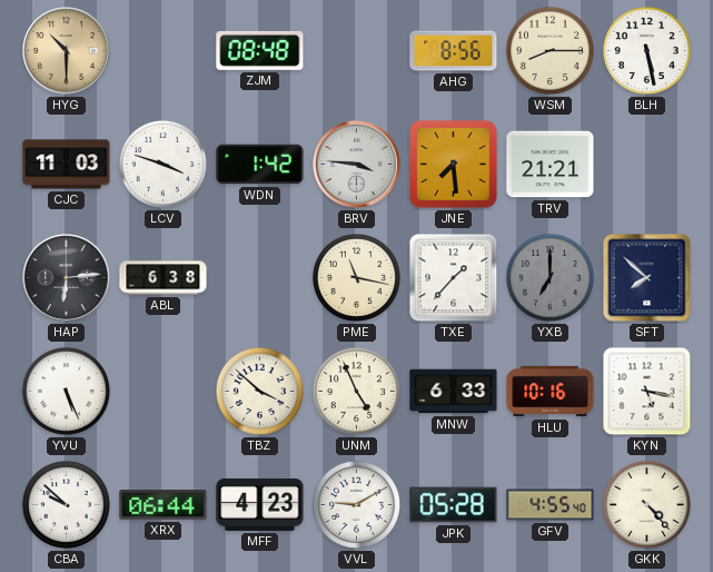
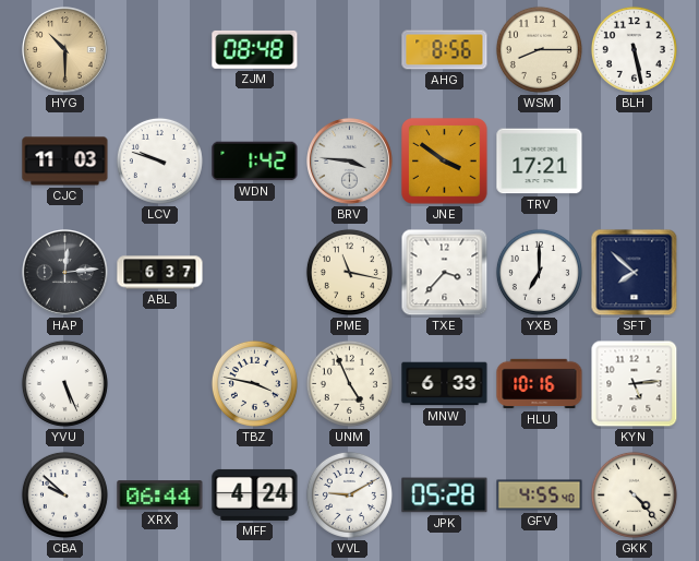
LCV: 3:48 -> 9:48
JNE: 7:29 -> 3:51
TRV: 21:21 -> 17:21
HAP: 6:14 -> 12:14
ABL: 6:38 -> 6:37
TXE: 1:37 -> 3:37
YXB dial: grey -> white
TBZ: 3:52 -> 3:47
KYN: 5:17 -> 5:14
MFF: 4:23 -> 4:24
